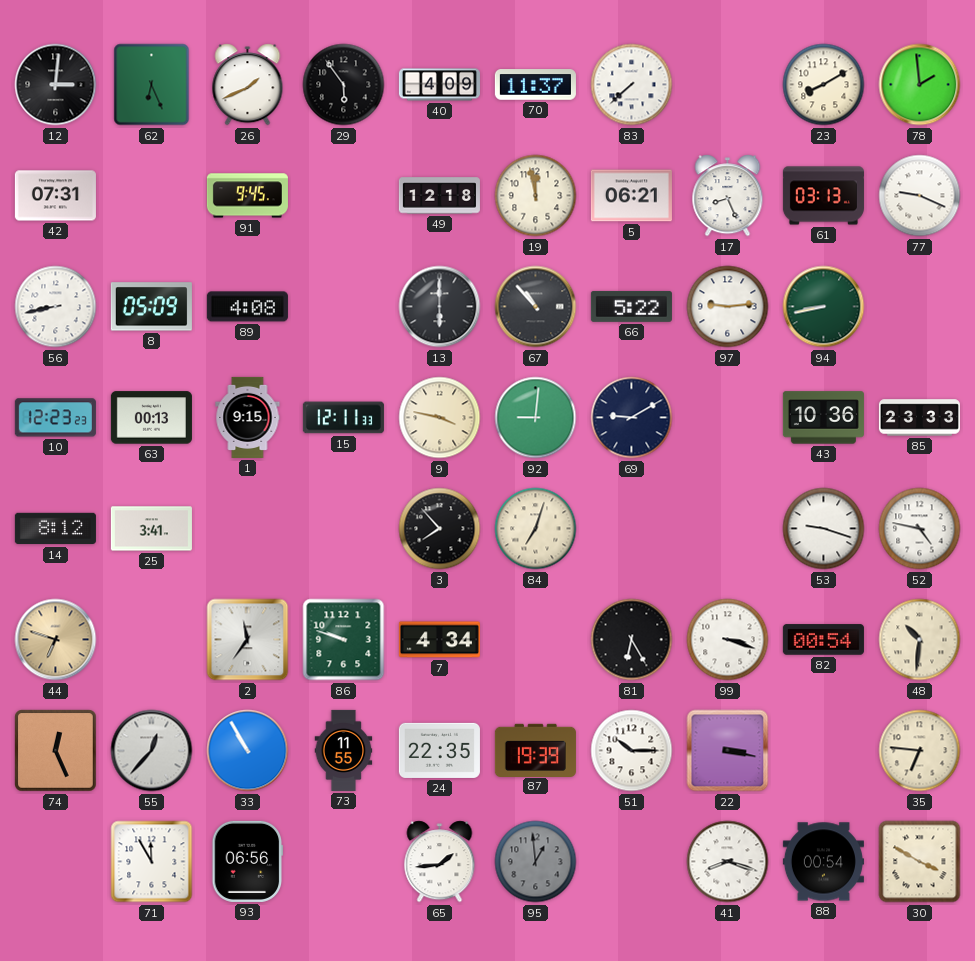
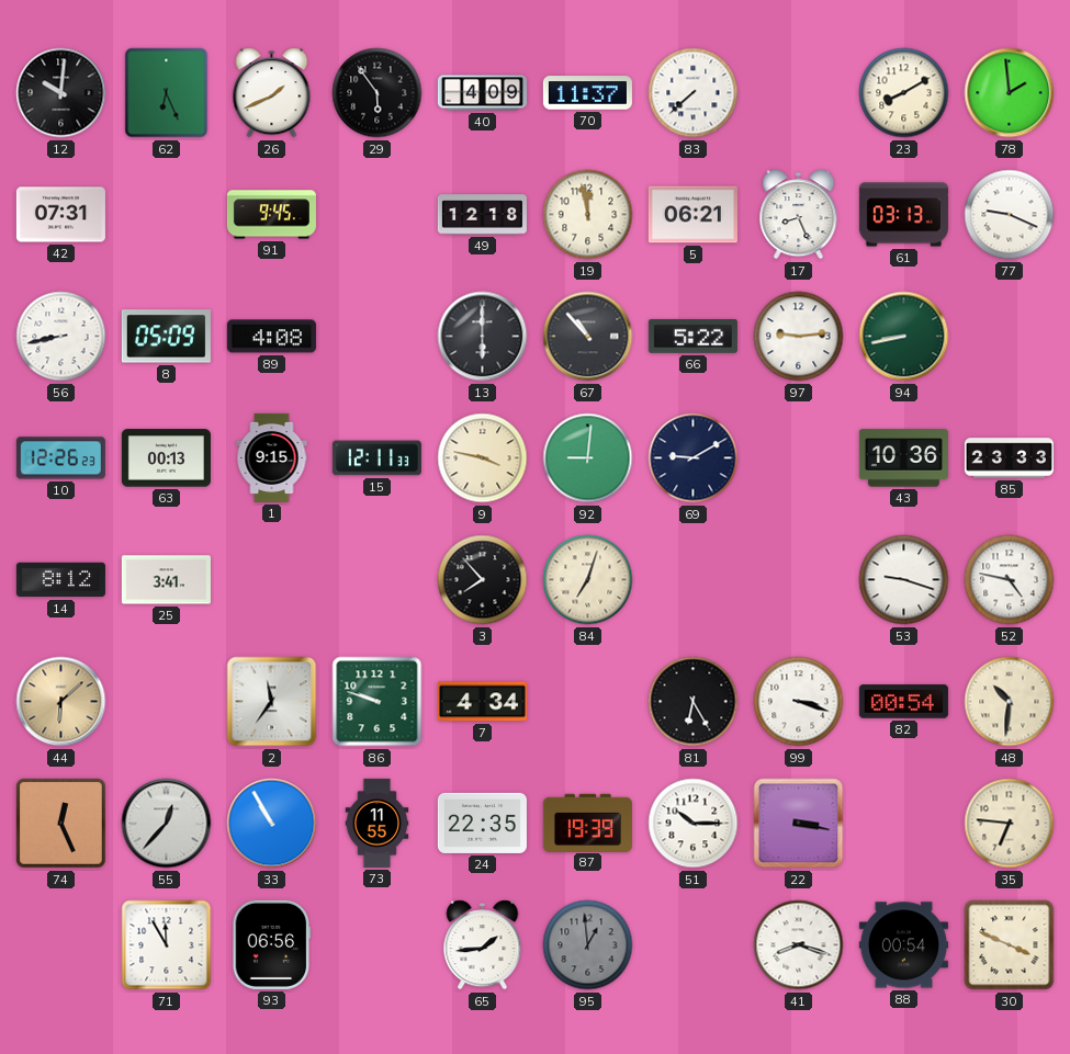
12: 3:01 -> 10:01
10: 12:23 -> 12:26
44: 6:48 -> 6:08
30: 3:50 -> 3:49
